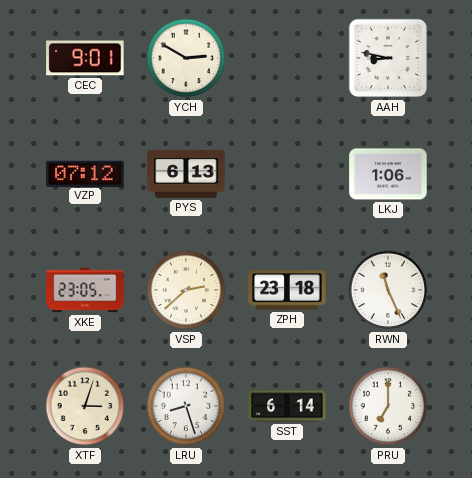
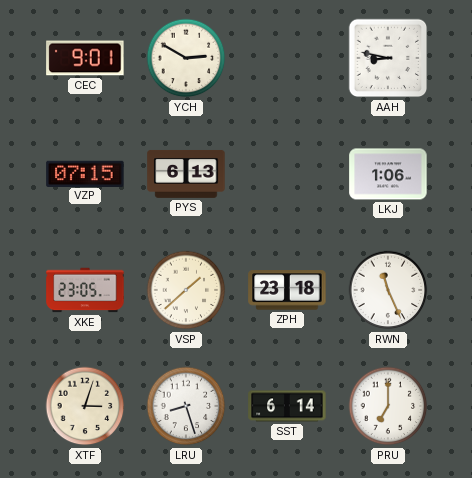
VZP: 07:12 -> 07:15
VSP: 2:38 -> 1:38
